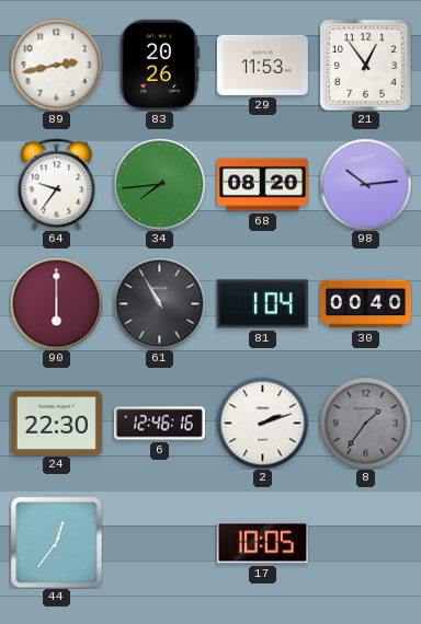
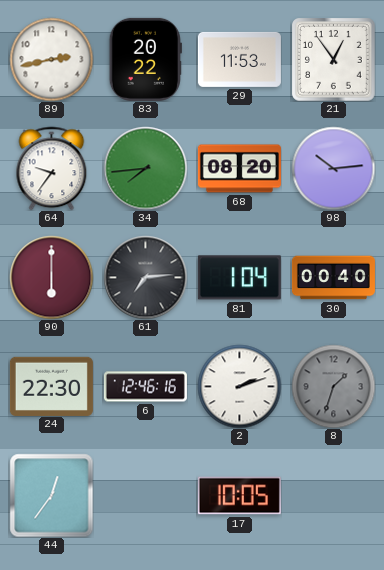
83: 20:26 -> 20:22
61: 10:55 -> 7:14
8: 1:36 -> 1:33
